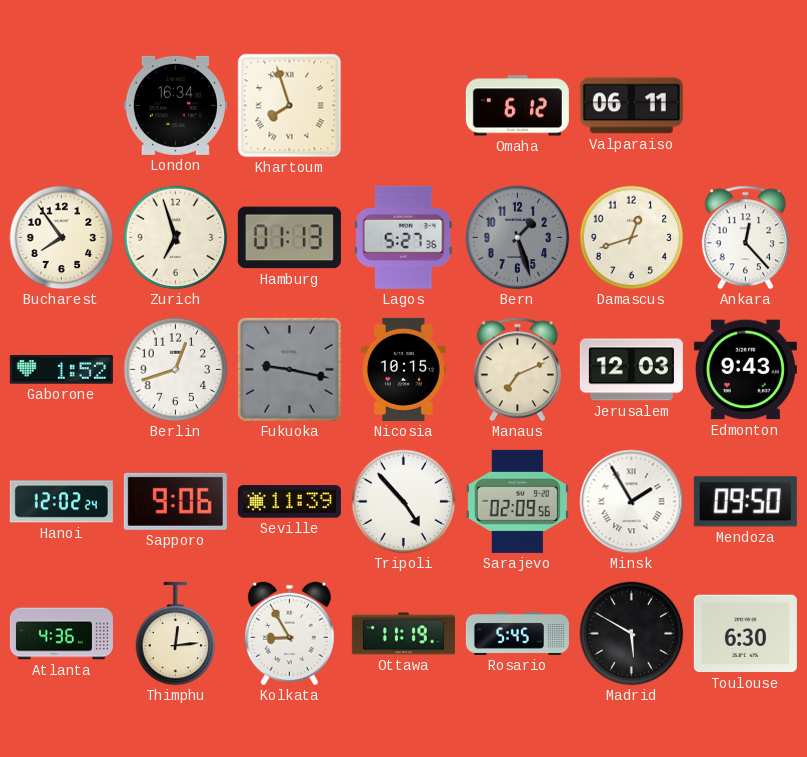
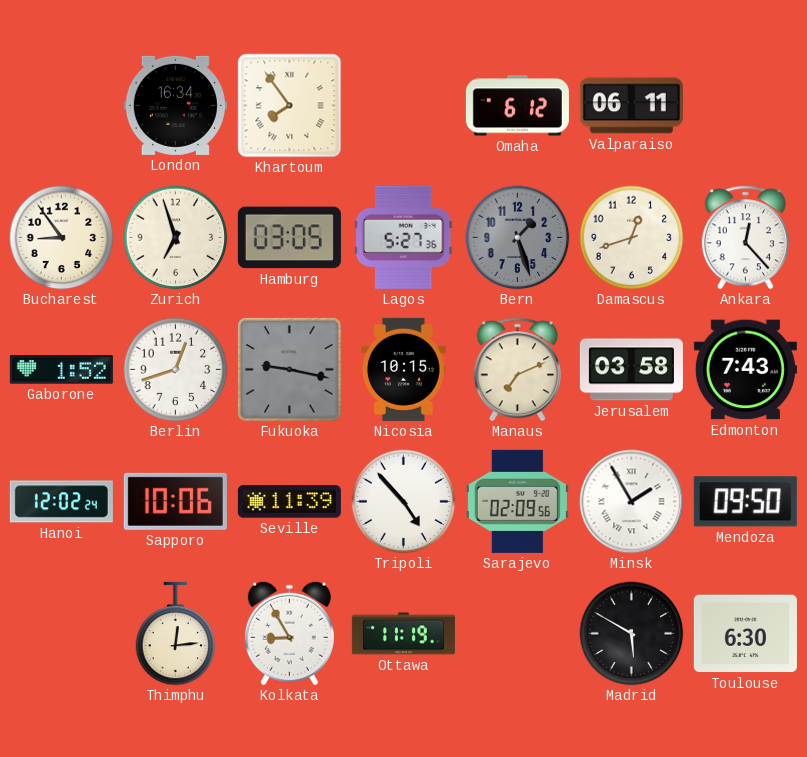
Khartoum: 7:57 -> 7:54
Bucharest: 7:54 -> 8:54
Hamburg: 01:13 -> 03:05
Jerusalem: 12:03 -> 03:58
Edmonton: 9:43 -> 7:43
Sapporo: 9:06 -> 10:06
Atlanta: 4:36 -> none
Rosario: 5:45 -> none
